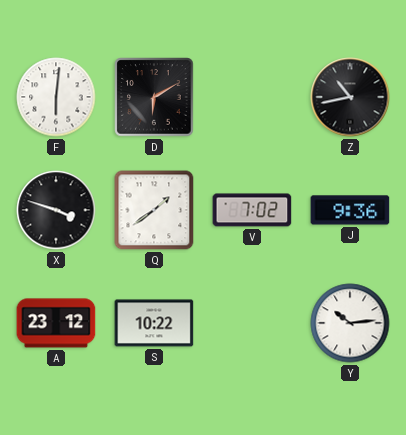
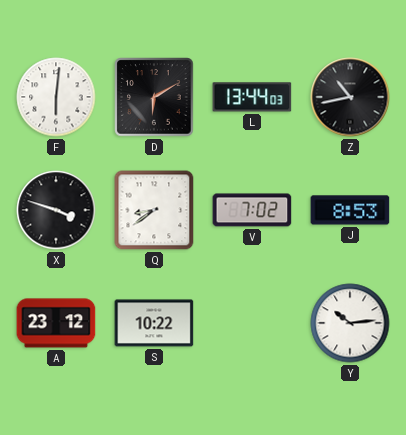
L: none -> 13:44
Q: 1:39 -> 8:39
J: 9:36 -> 8:53
